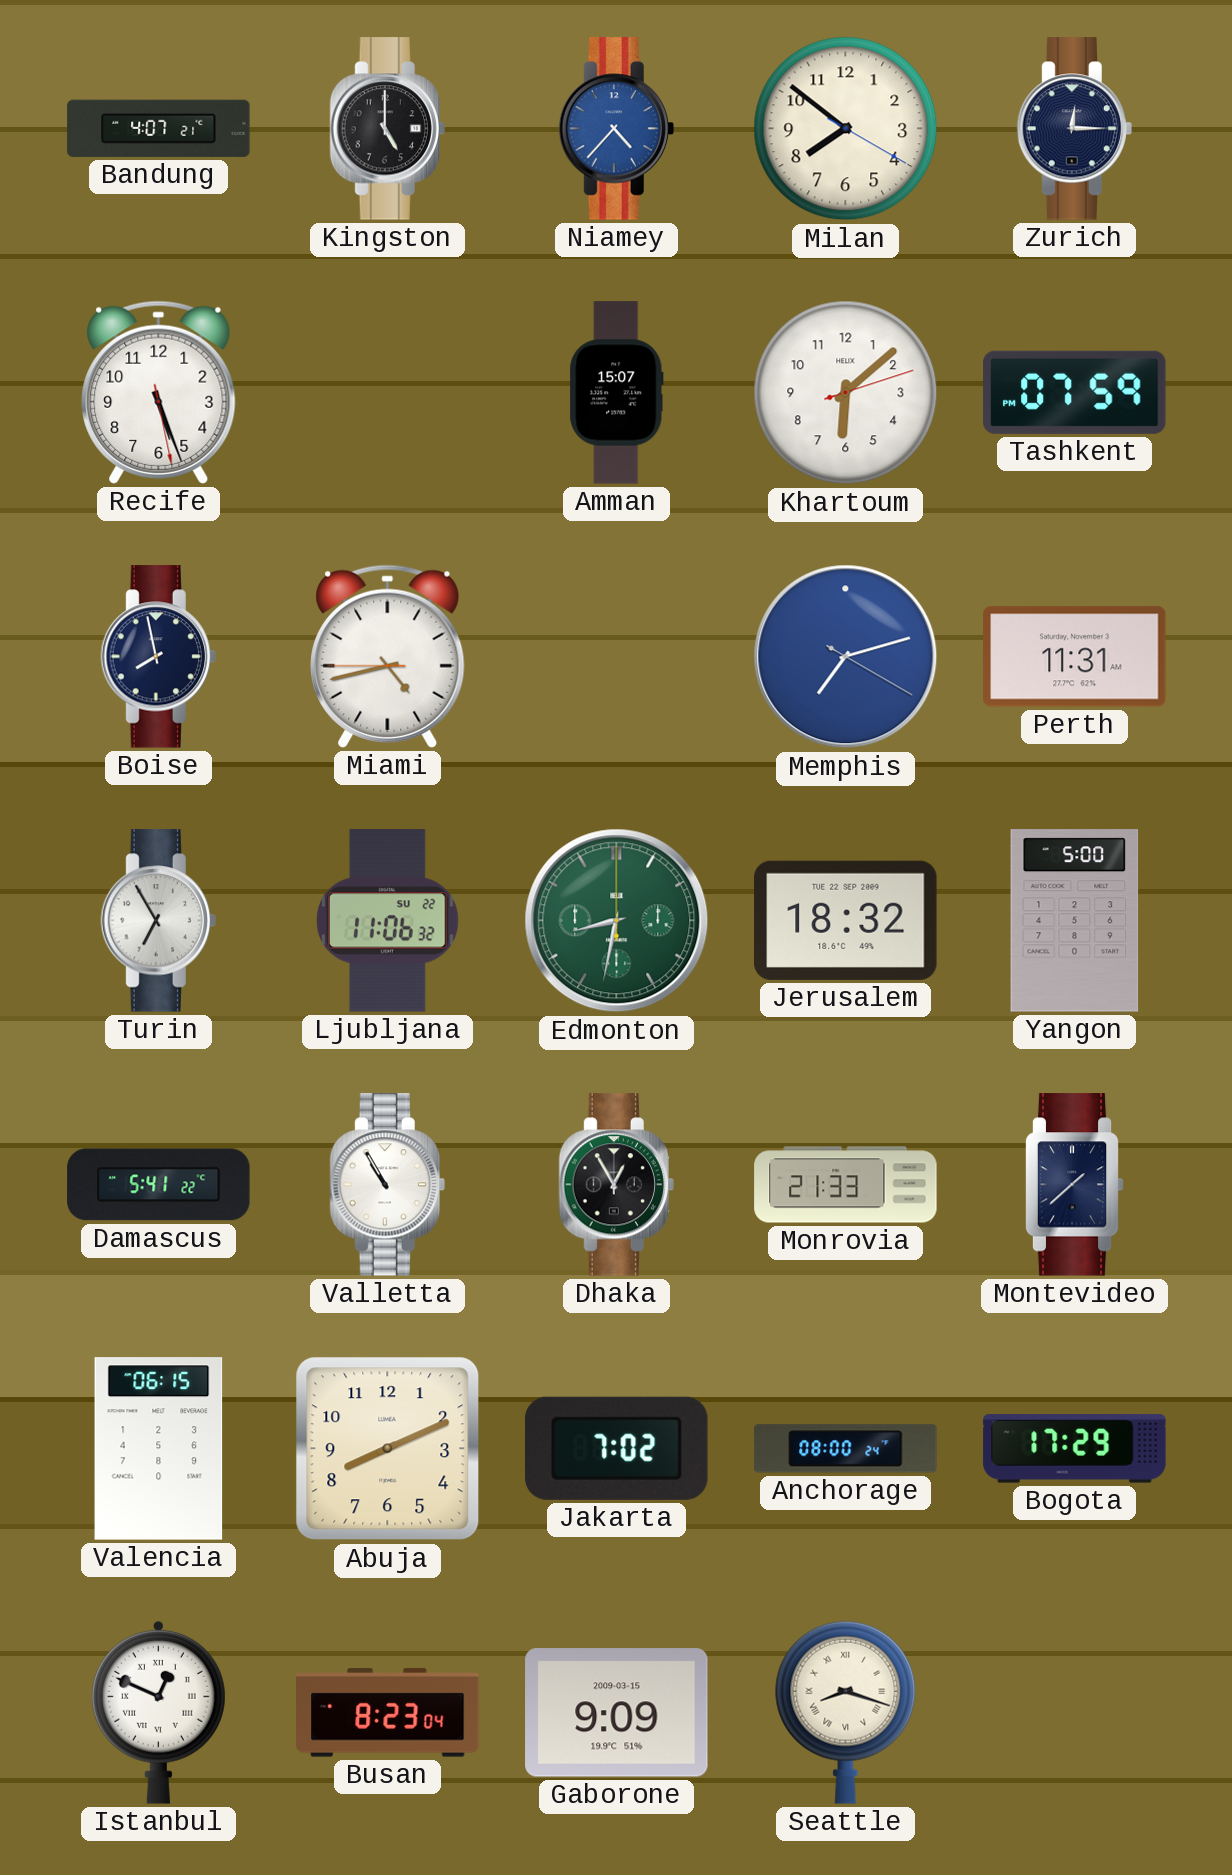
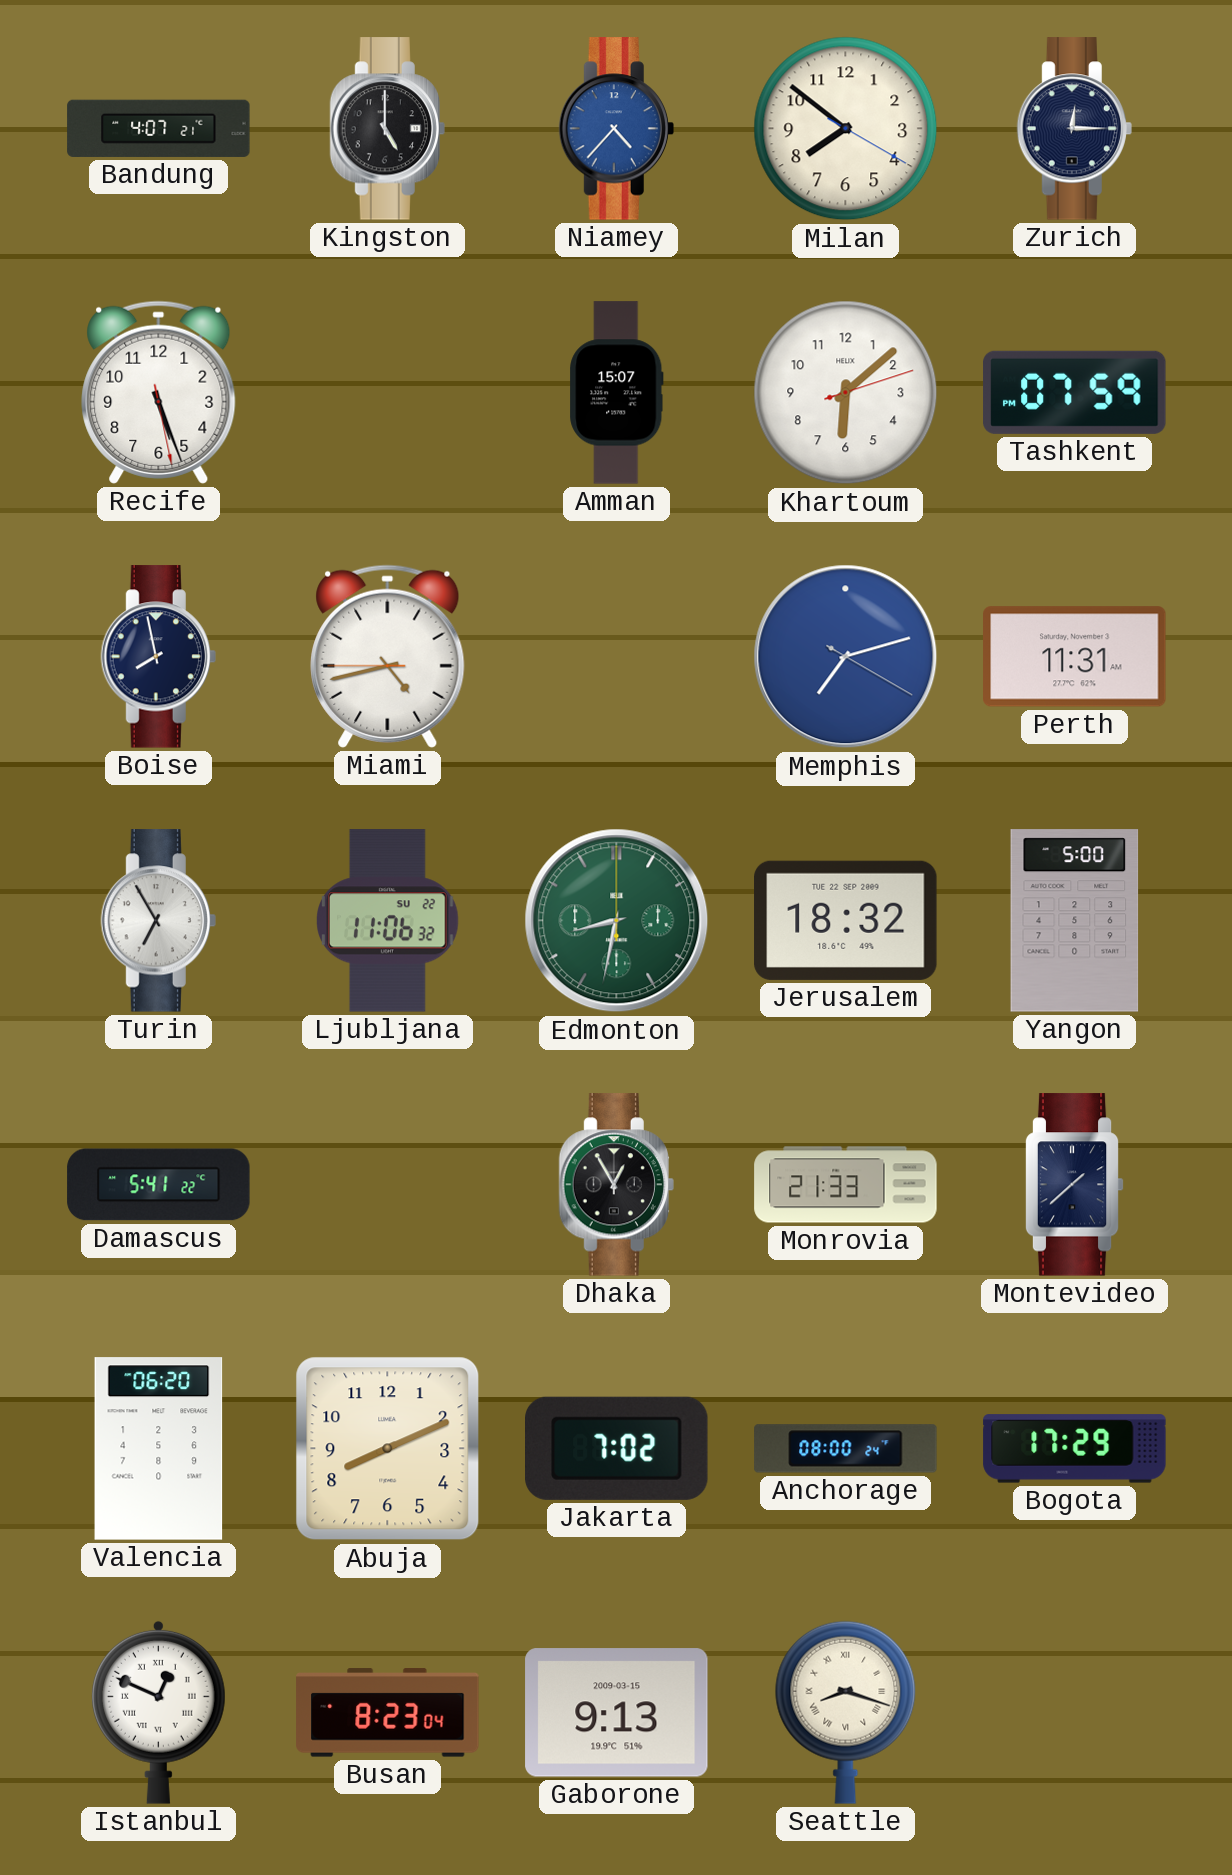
Valletta: 10:55 -> none
Valencia: 06:15 -> 06:20
Gaborone: 9:09 -> 9:13
